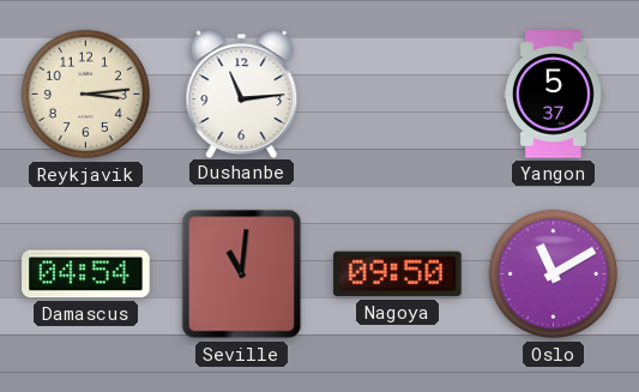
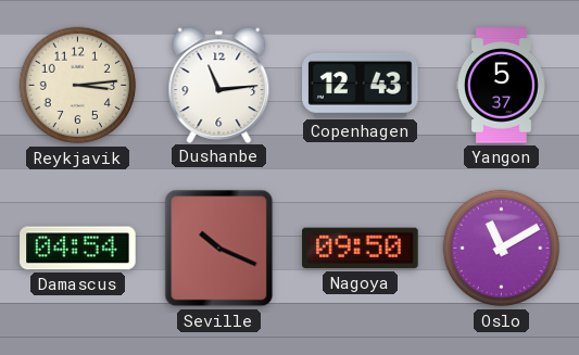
Copenhagen: none -> 12:43
Seville: 11:01 -> 10:19
